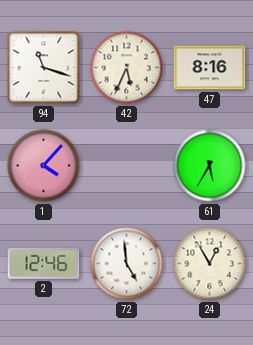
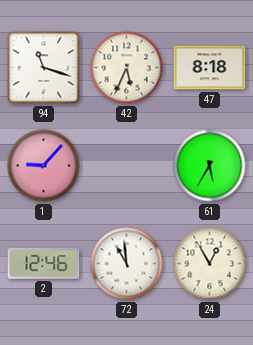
47: 8:16 -> 8:18
1: 4:07 -> 9:07
72: 4:59 -> 10:59
